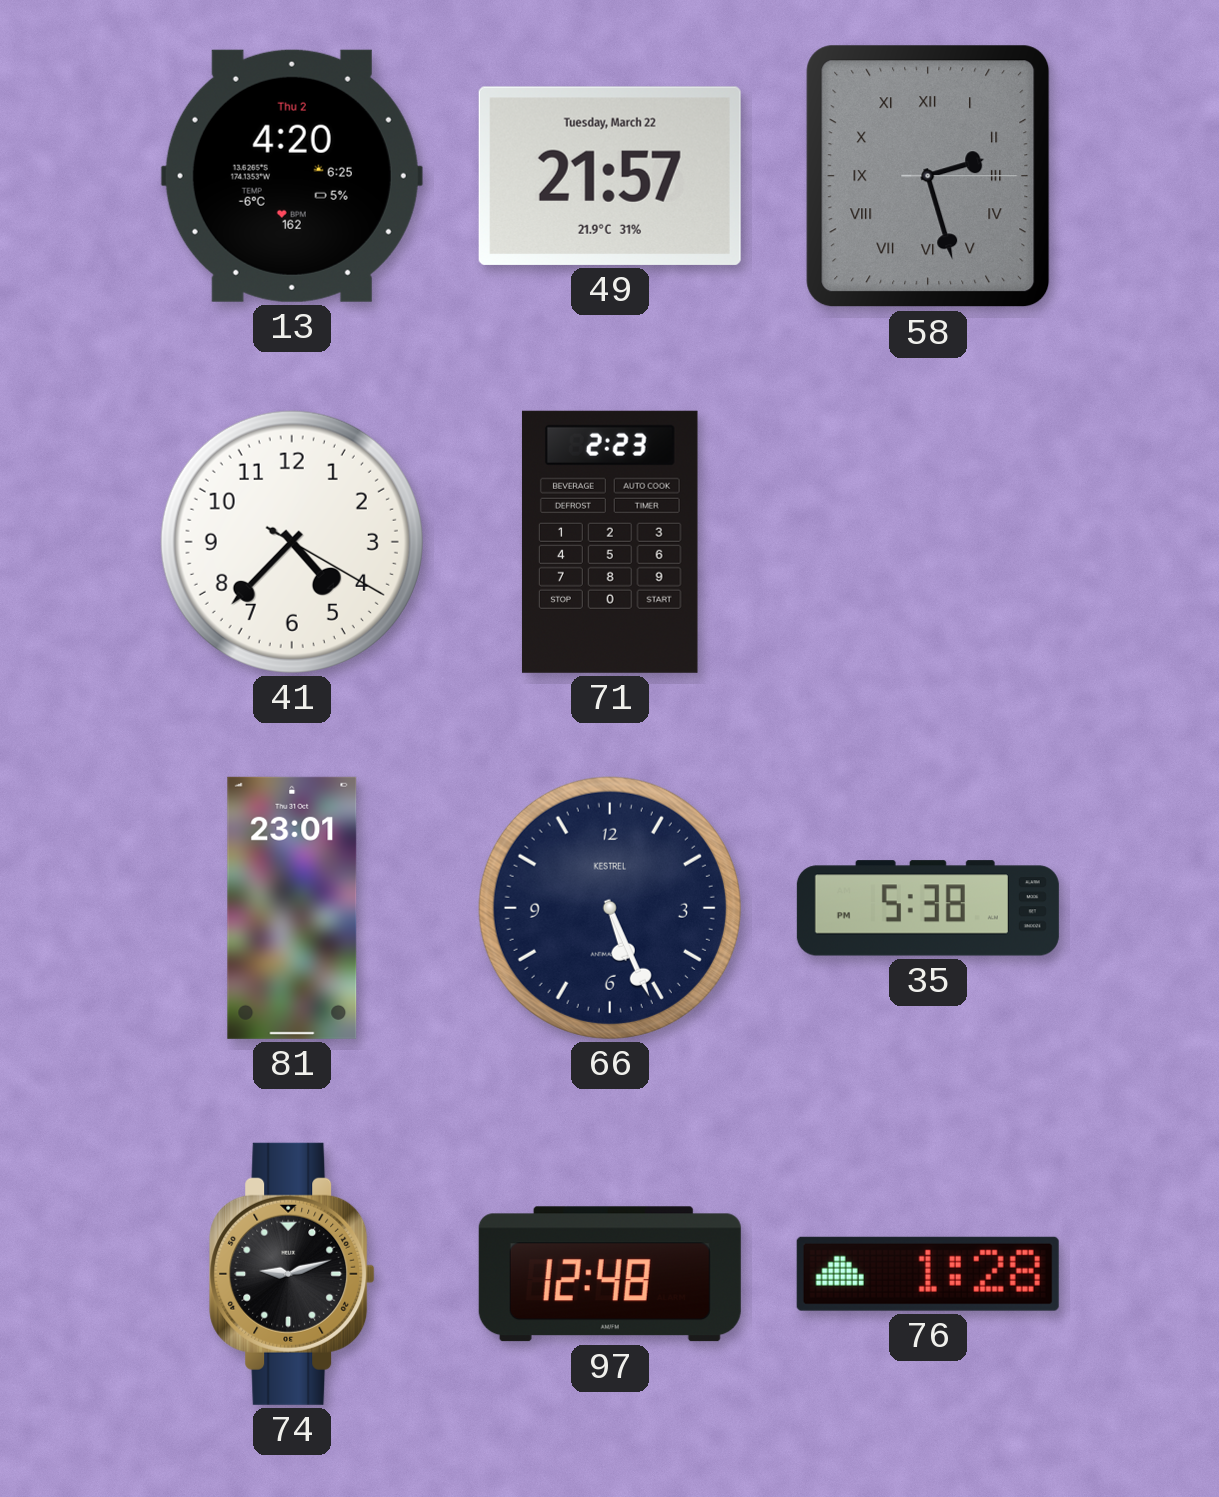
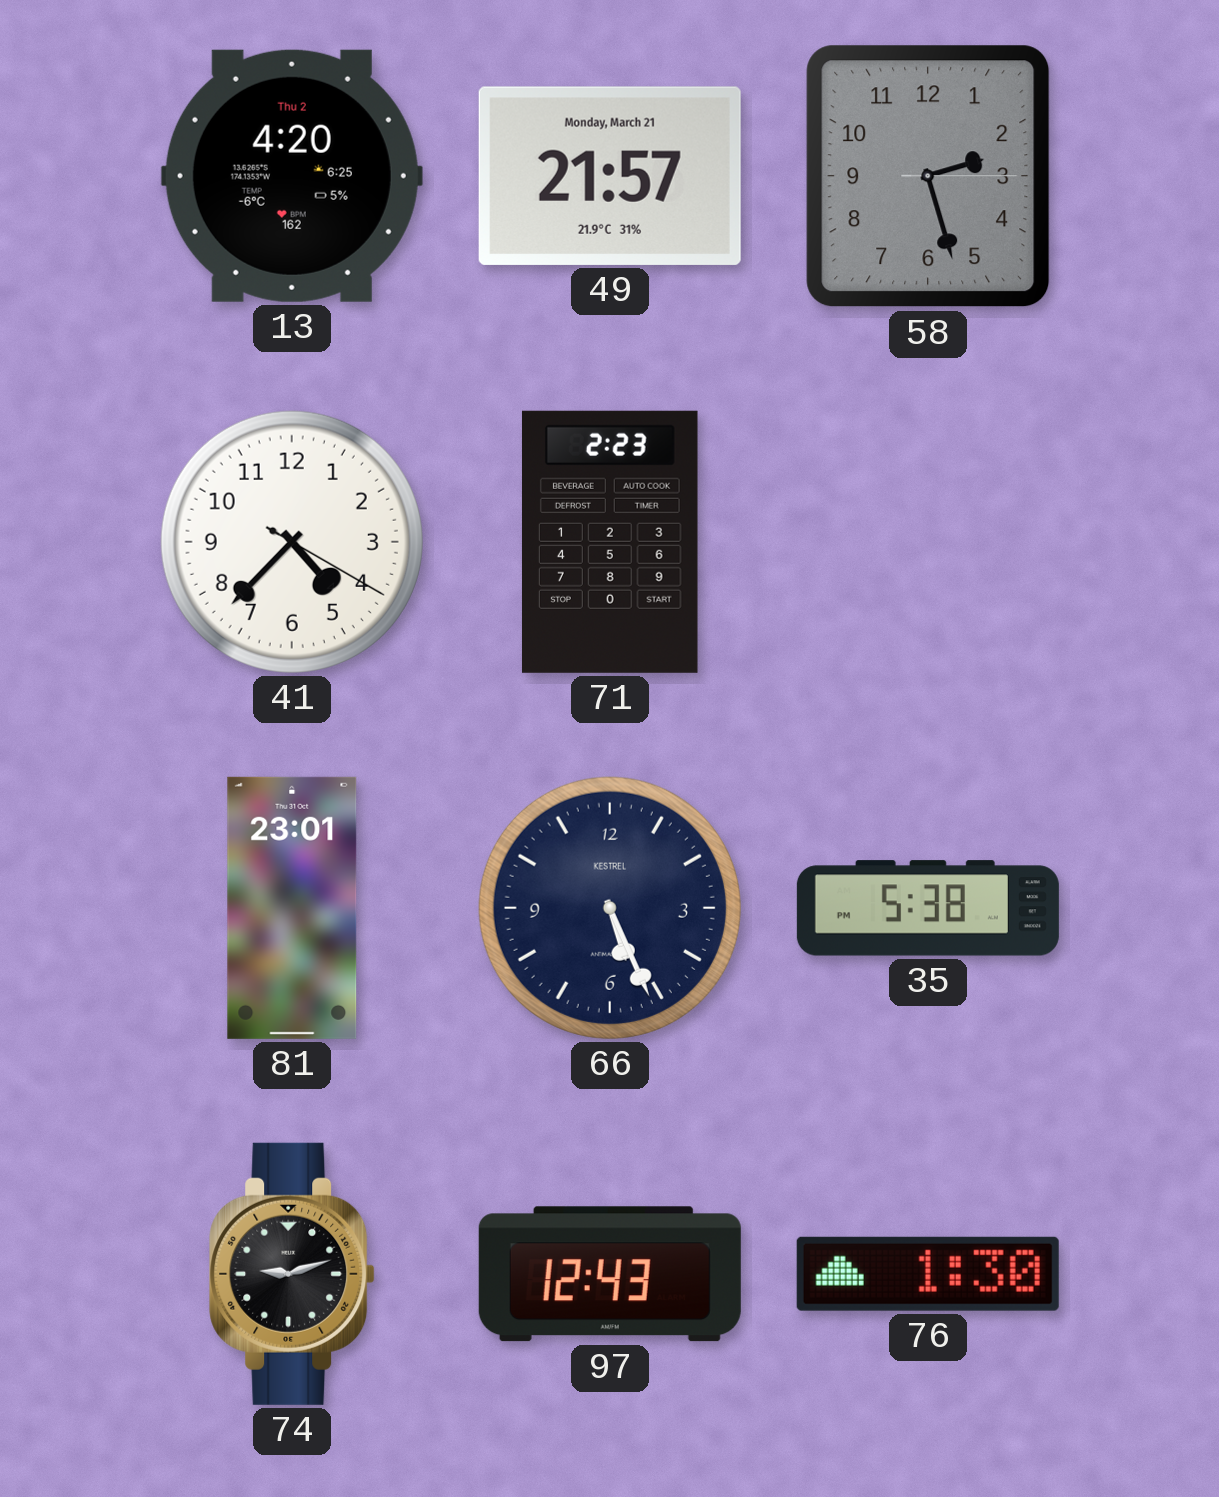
49 date: Tuesday, March 22 -> Monday, March 21
58 numerals: Roman -> Arabic
97: 12:48 -> 12:43
76: 1:28 -> 1:30
